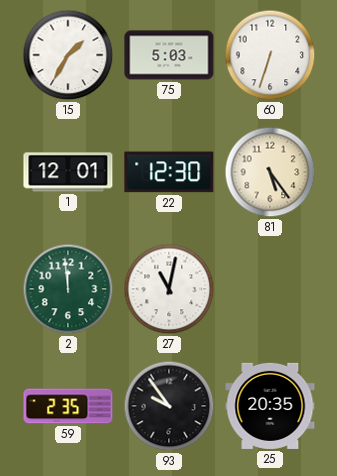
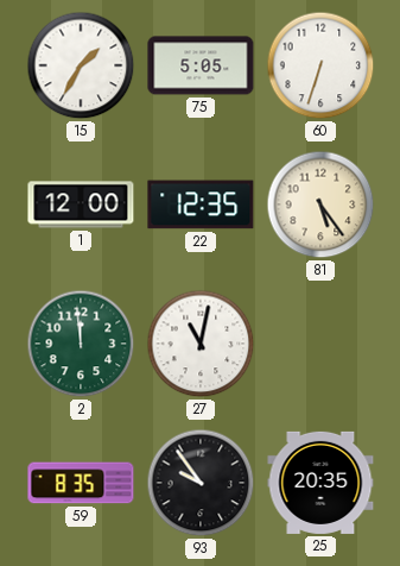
75: 5:03 -> 5:05
1: 12:01 -> 12:00
22: 12:30 -> 12:35
59: 2:35 -> 8:35
